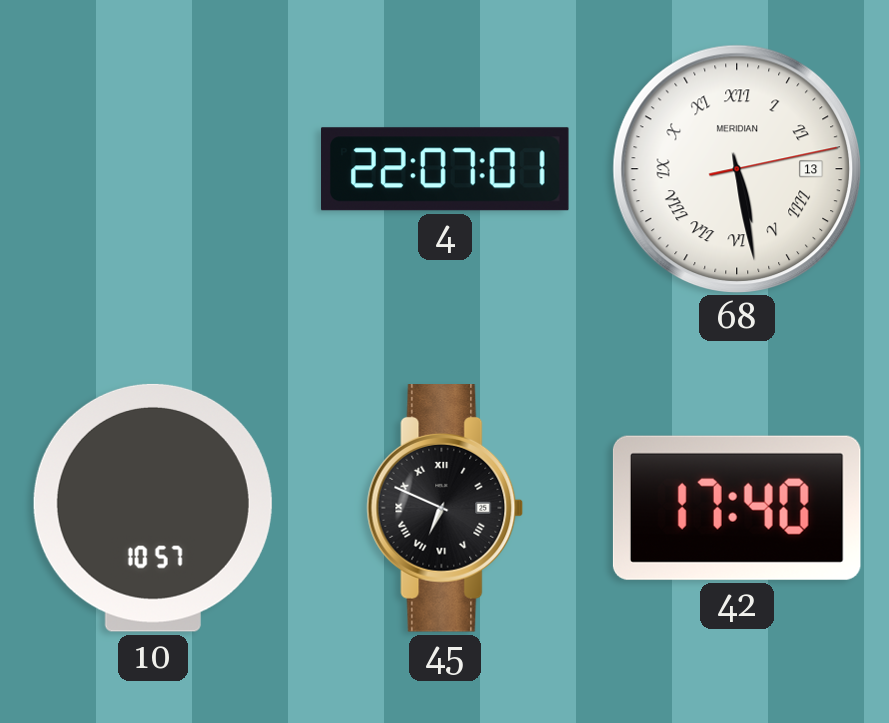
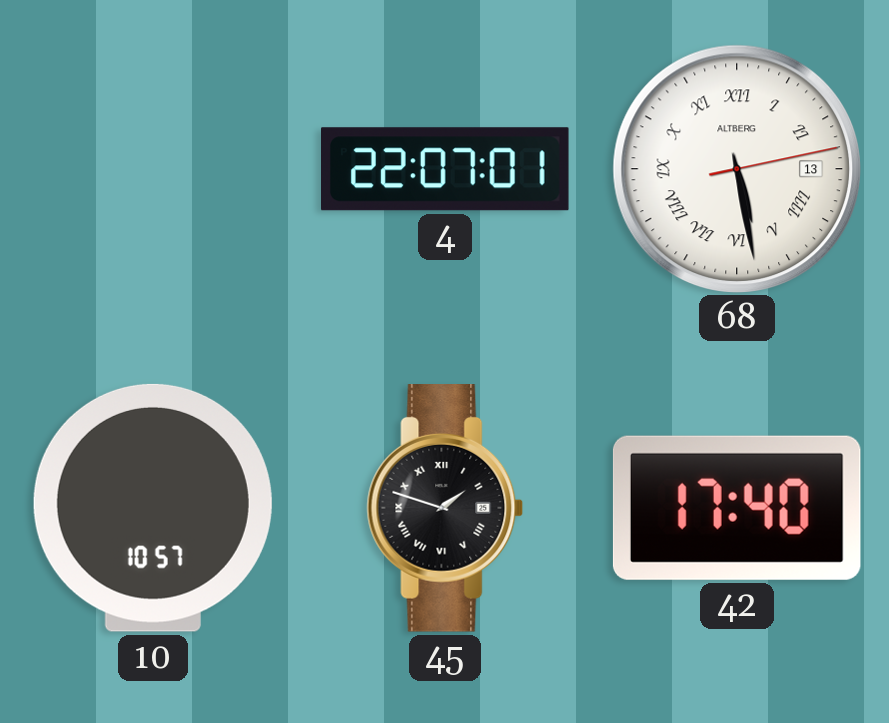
68 brand: MERIDIAN -> ALTBERG
45: 6:49 -> 1:48
